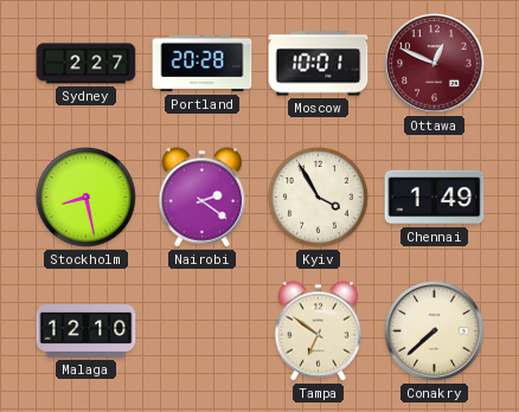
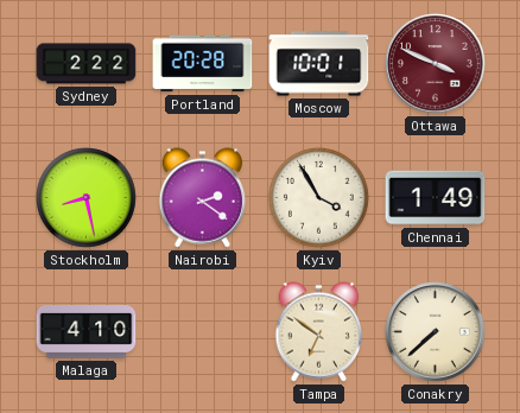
Sydney: 2:27 -> 2:22
Ottawa: 12:49 -> 3:49
Malaga: 12:10 -> 4:10
